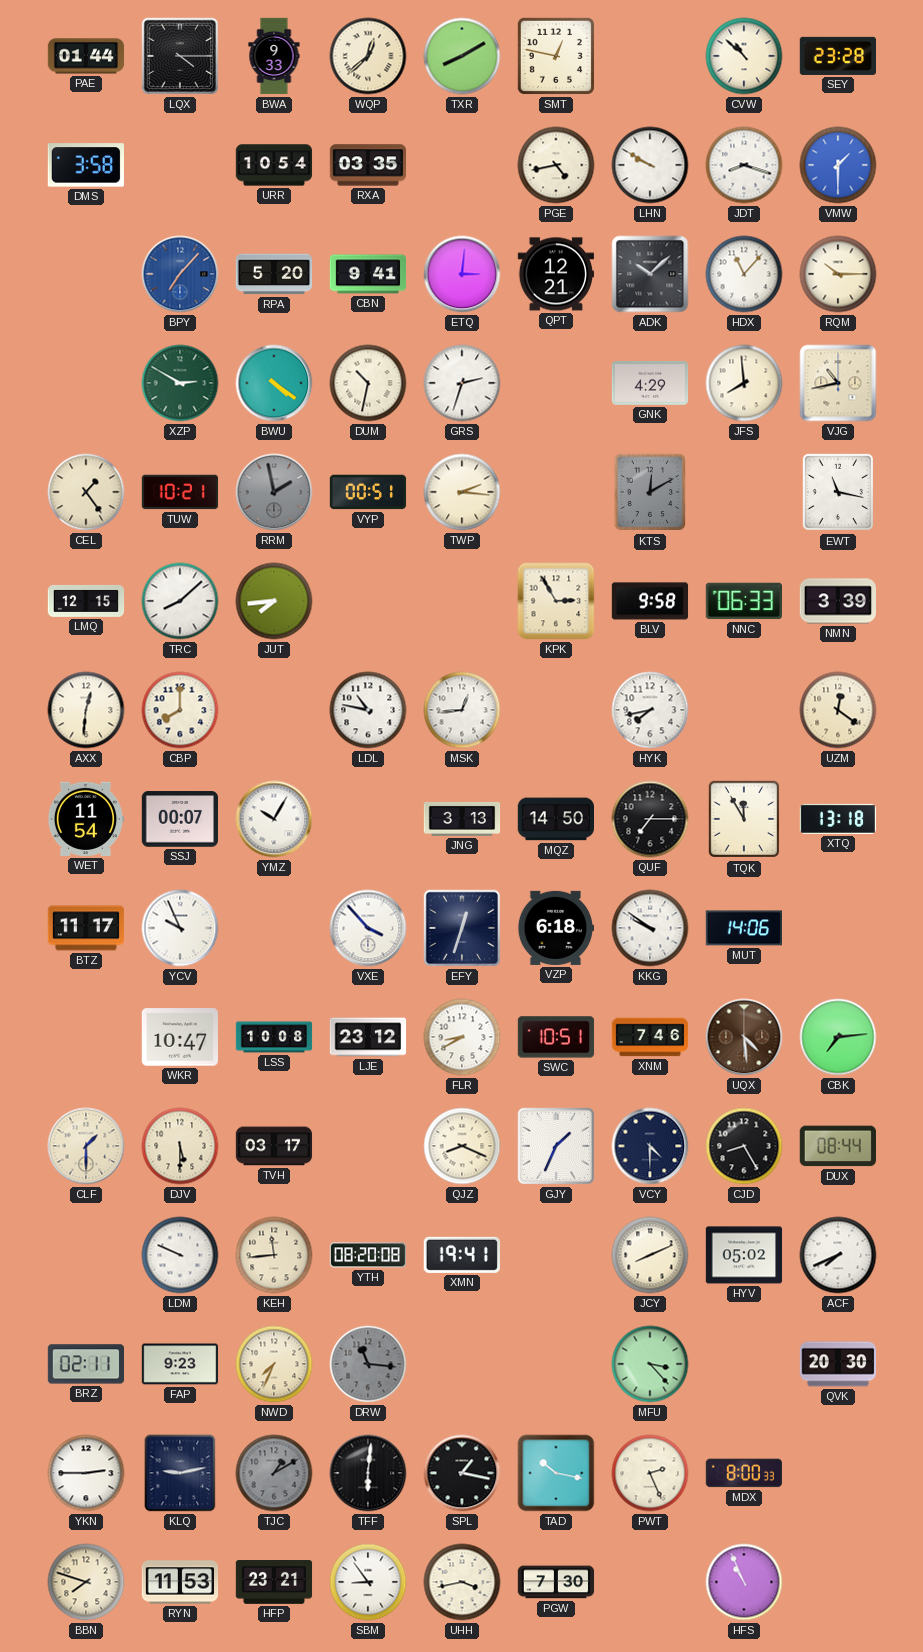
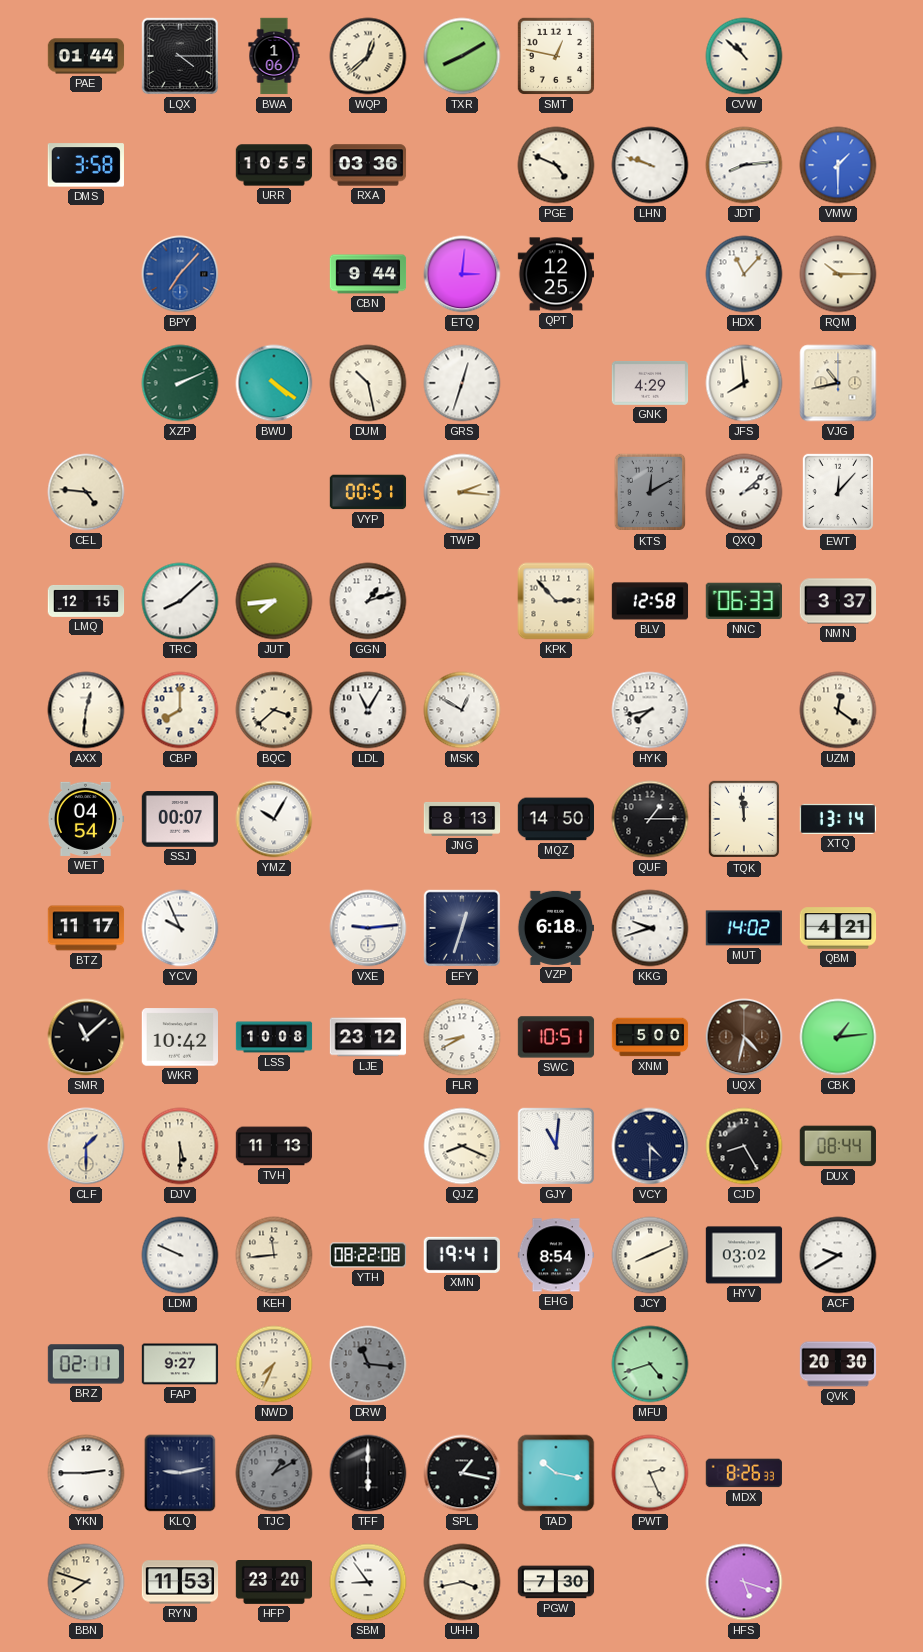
BWA: 9:33 -> 1:06
SEY: 23:28 -> none
URR: 10:54 -> 10:55
RXA: 03:35 -> 03:36
PGE: 4:43 -> 4:49
LHN: 9:50 -> 9:48
JDT: 8:18 -> 8:14
RPA: 5:20 -> none
CBN: 9:41 -> 9:44
QPT: 12:21 -> 12:25
ADK: 10:08 -> none
XZP: 2:50 -> 2:11
DUM: 10:32 -> 10:28
GRS: 2:33 -> 12:33
CEL: 1:24 -> 4:46
TUW: 10:21 -> none
RRM: 1:58 -> none
QXQ: none -> 2:08
EWT: 11:17 -> 12:07
GGN: none -> 1:12
KPK: 2:55 -> 2:53
BLV: 9:58 -> 12:58
NMN: 3:39 -> 3:37
BQC: none -> 3:38
LDL: 10:47 -> 11:05
MSK: 12:44 -> 12:50
WET: 11:54 -> 04:54
JNG: 3:13 -> 8:13
QUF: 7:15 -> 1:15
TQK: 11:55 -> 11:59
XTQ: 13:18 -> 13:14
VXE: 3:53 -> 9:14
KKG: 9:51 -> 9:42
MUT: 14:06 -> 14:02
QBM: none -> 4:21
SMR: none -> 11:08
WKR: 10:47 -> 10:42
XNM: 7:46 -> 5:00
UQX: 4:29 -> 4:32
CBK: 7:14 -> 1:14
TVH: 03:17 -> 11:13
GJY: 1:34 -> 11:01
YTH: 08:20 -> 08:22
EHG: none -> 8:54
HYV: 05:02 -> 03:02
ACF: 7:41 -> 9:40
FAP: 9:23 -> 9:27
MFU: 3:23 -> 4:42
TFF: 6:01 -> 6:00
MDX: 8:00 -> 8:26
HFP: 23:21 -> 23:20
HFS: 10:56 -> 5:18
